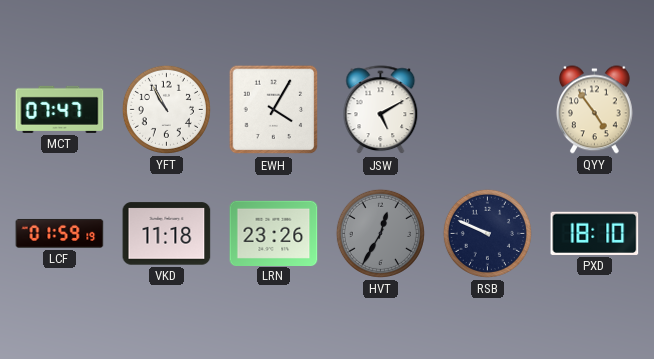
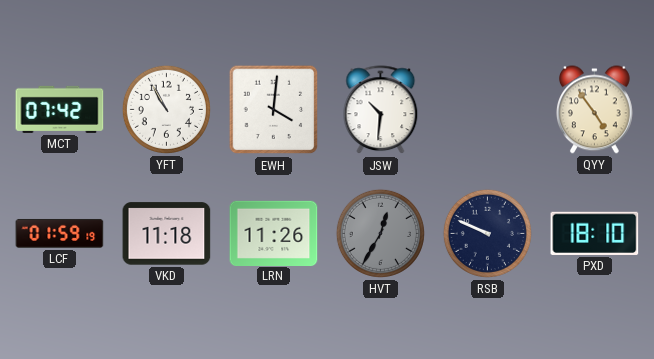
MCT: 07:47 -> 07:42
EWH: 4:05 -> 4:01
JSW: 5:10 -> 10:31
LRN: 23:26 -> 11:26
